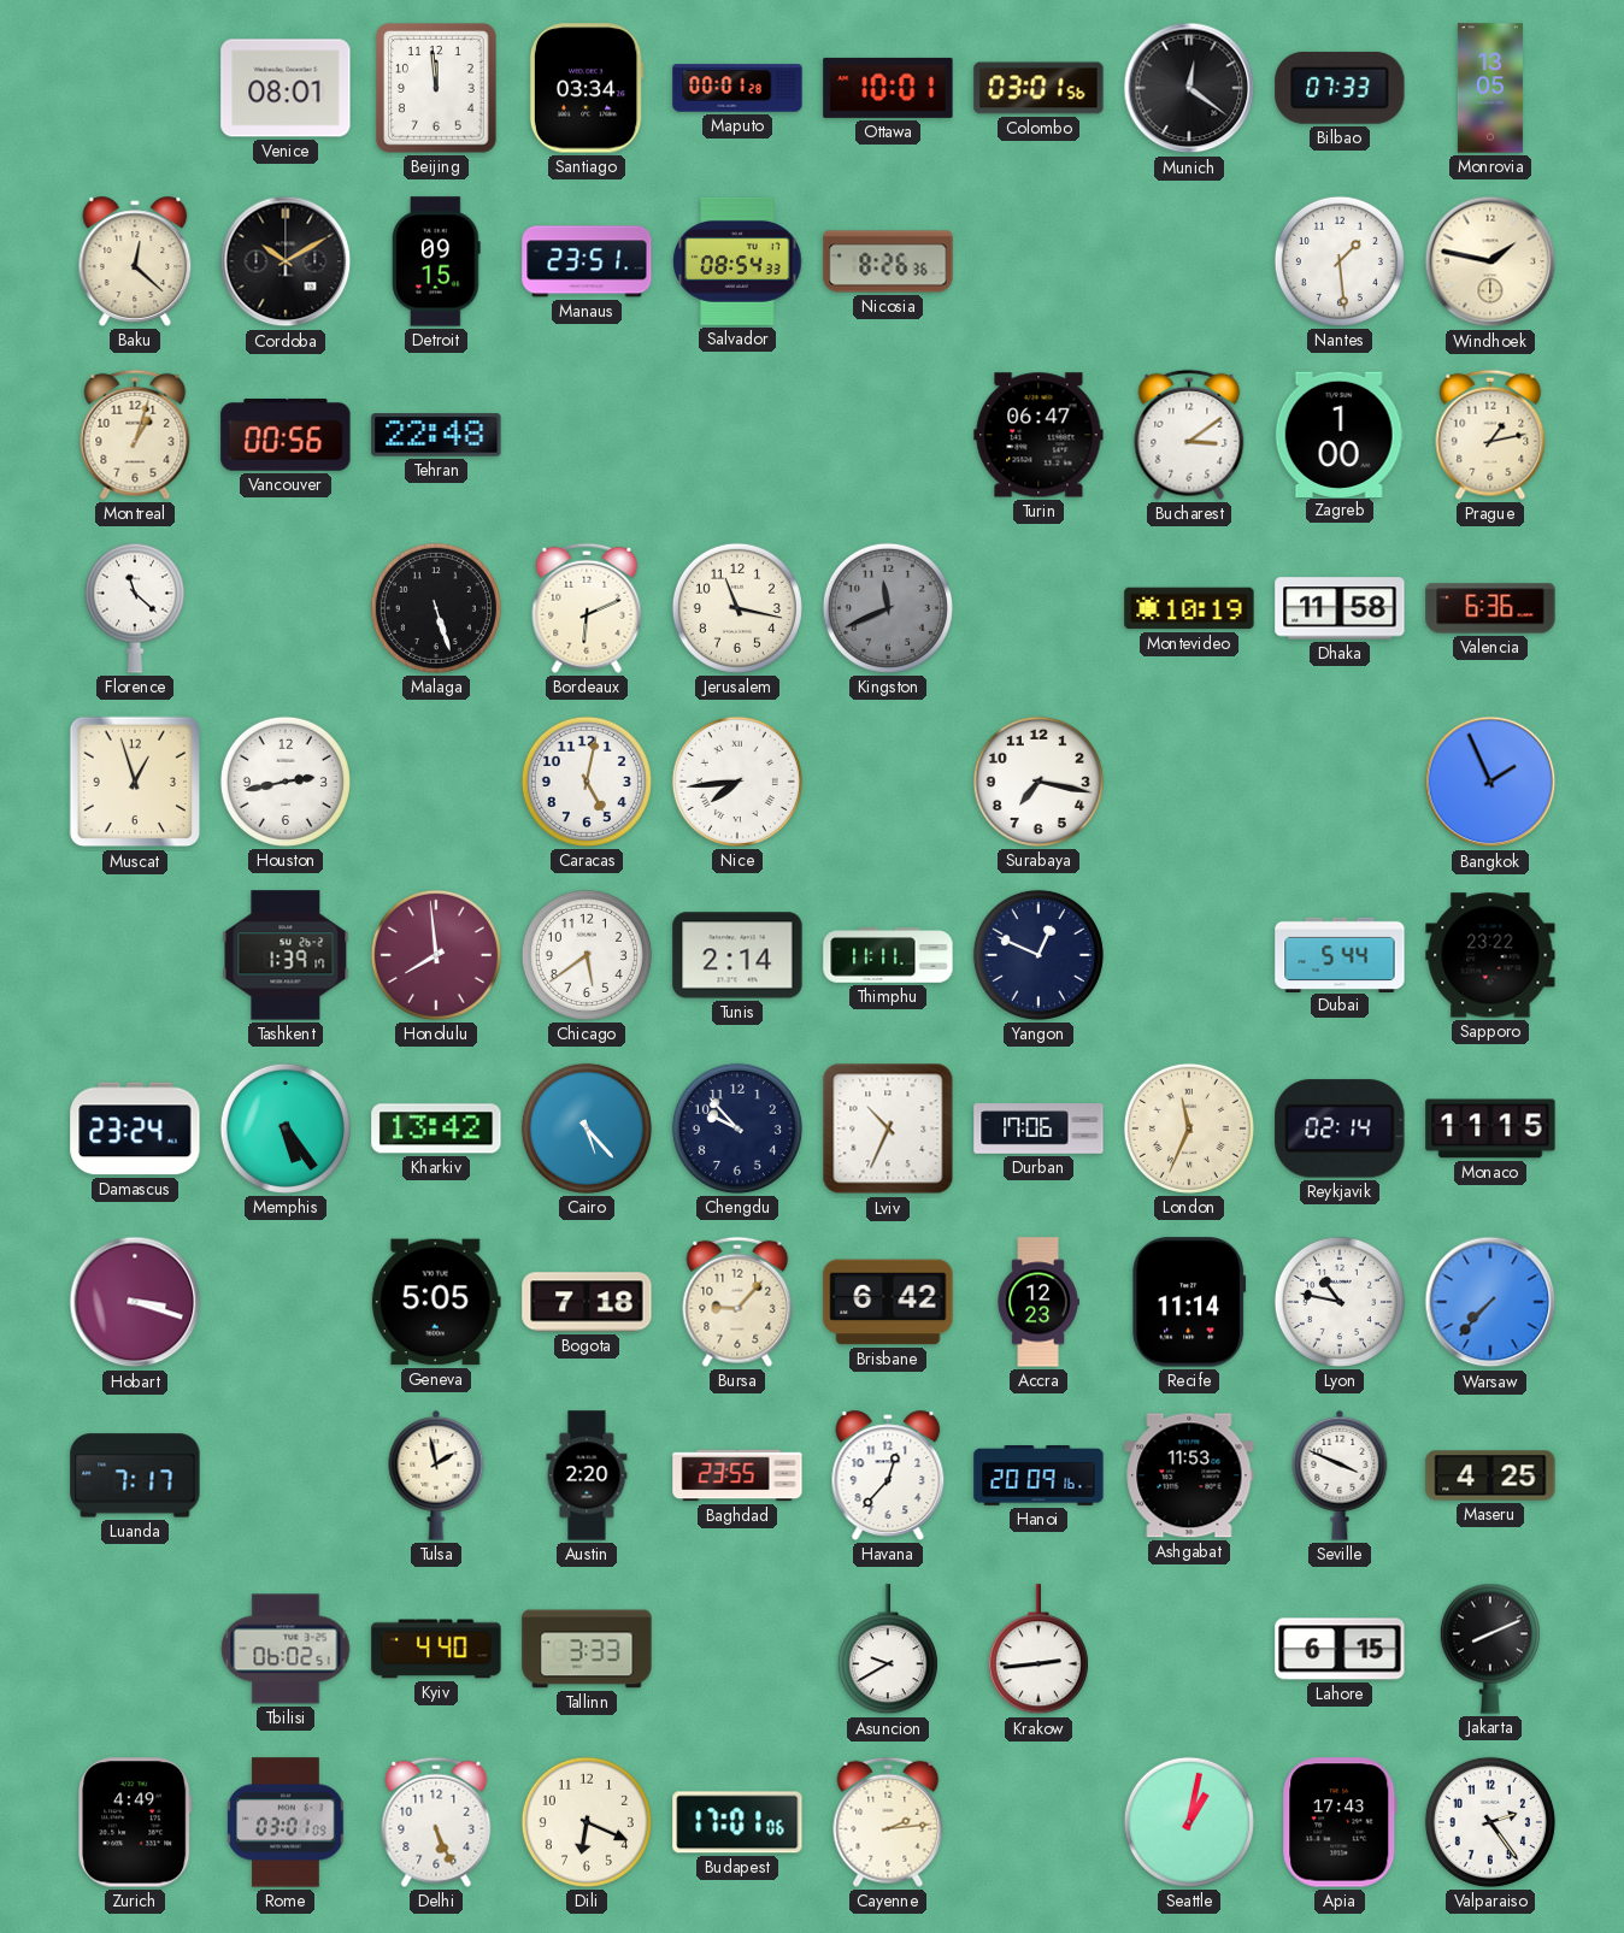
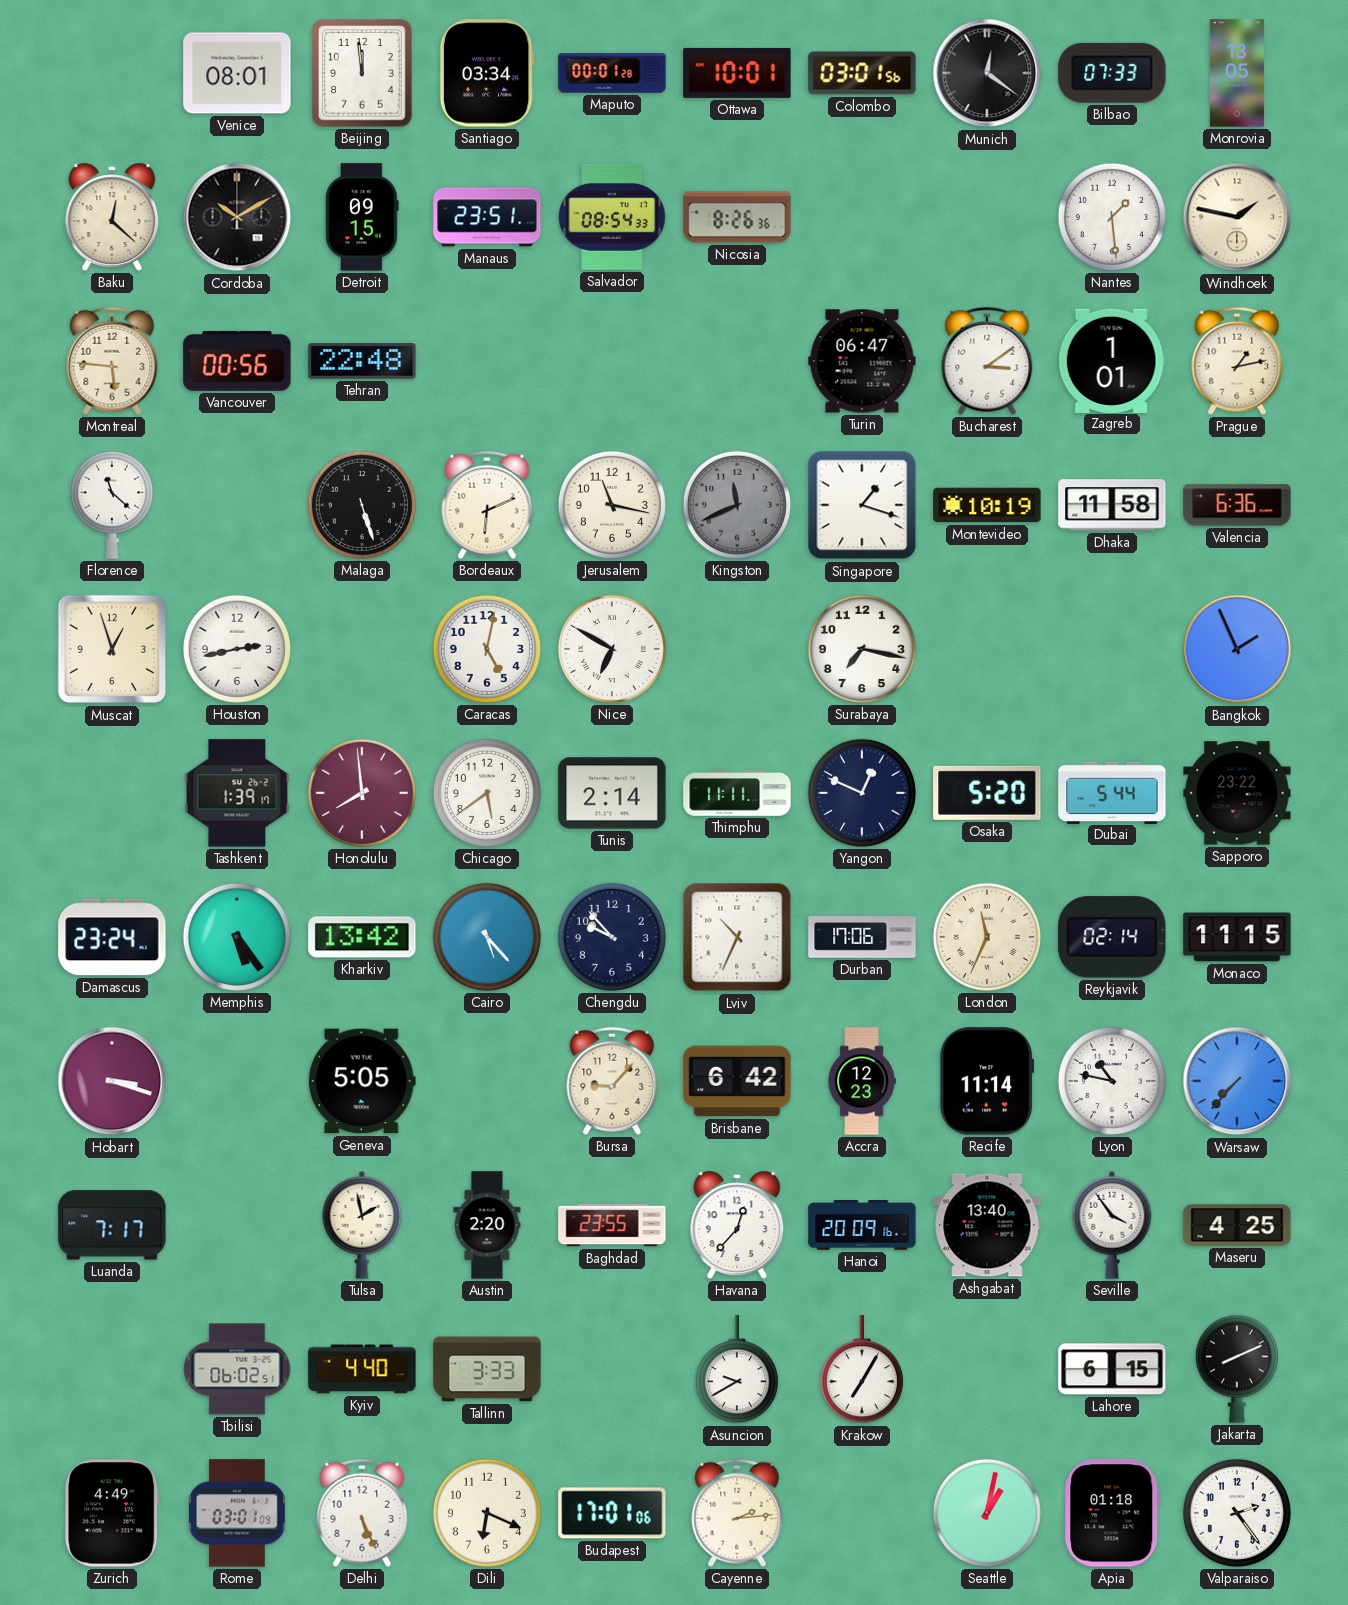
Montreal: 1:03 -> 5:46
Zagreb: 1:00 -> 1:01
Singapore: none -> 1:18
Nice: 7:44 -> 6:50
Osaka: none -> 5:20
Bogota: 7:18 -> none
Ashgabat: 11:53 -> 13:40
Seville: 3:49 -> 3:54
Krakow: 2:44 -> 7:05
Apia: 17:43 -> 01:18
